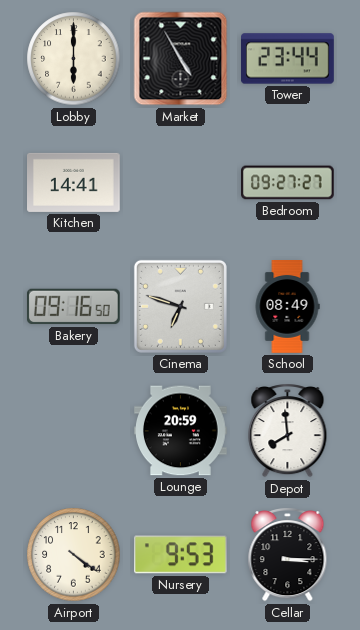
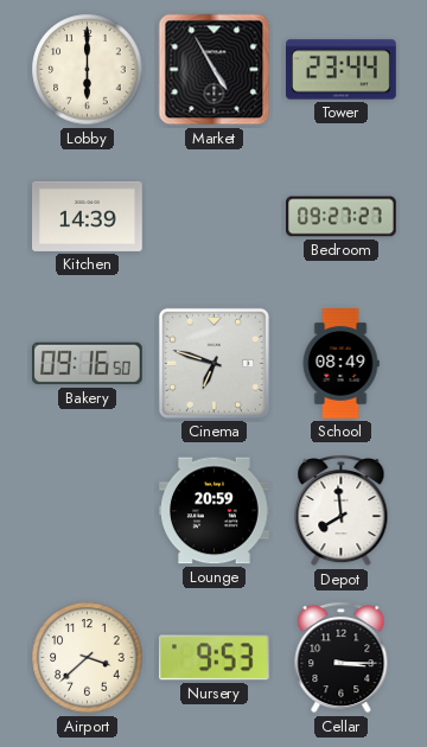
Kitchen: 14:41 -> 14:39
Airport: 4:21 -> 3:38
